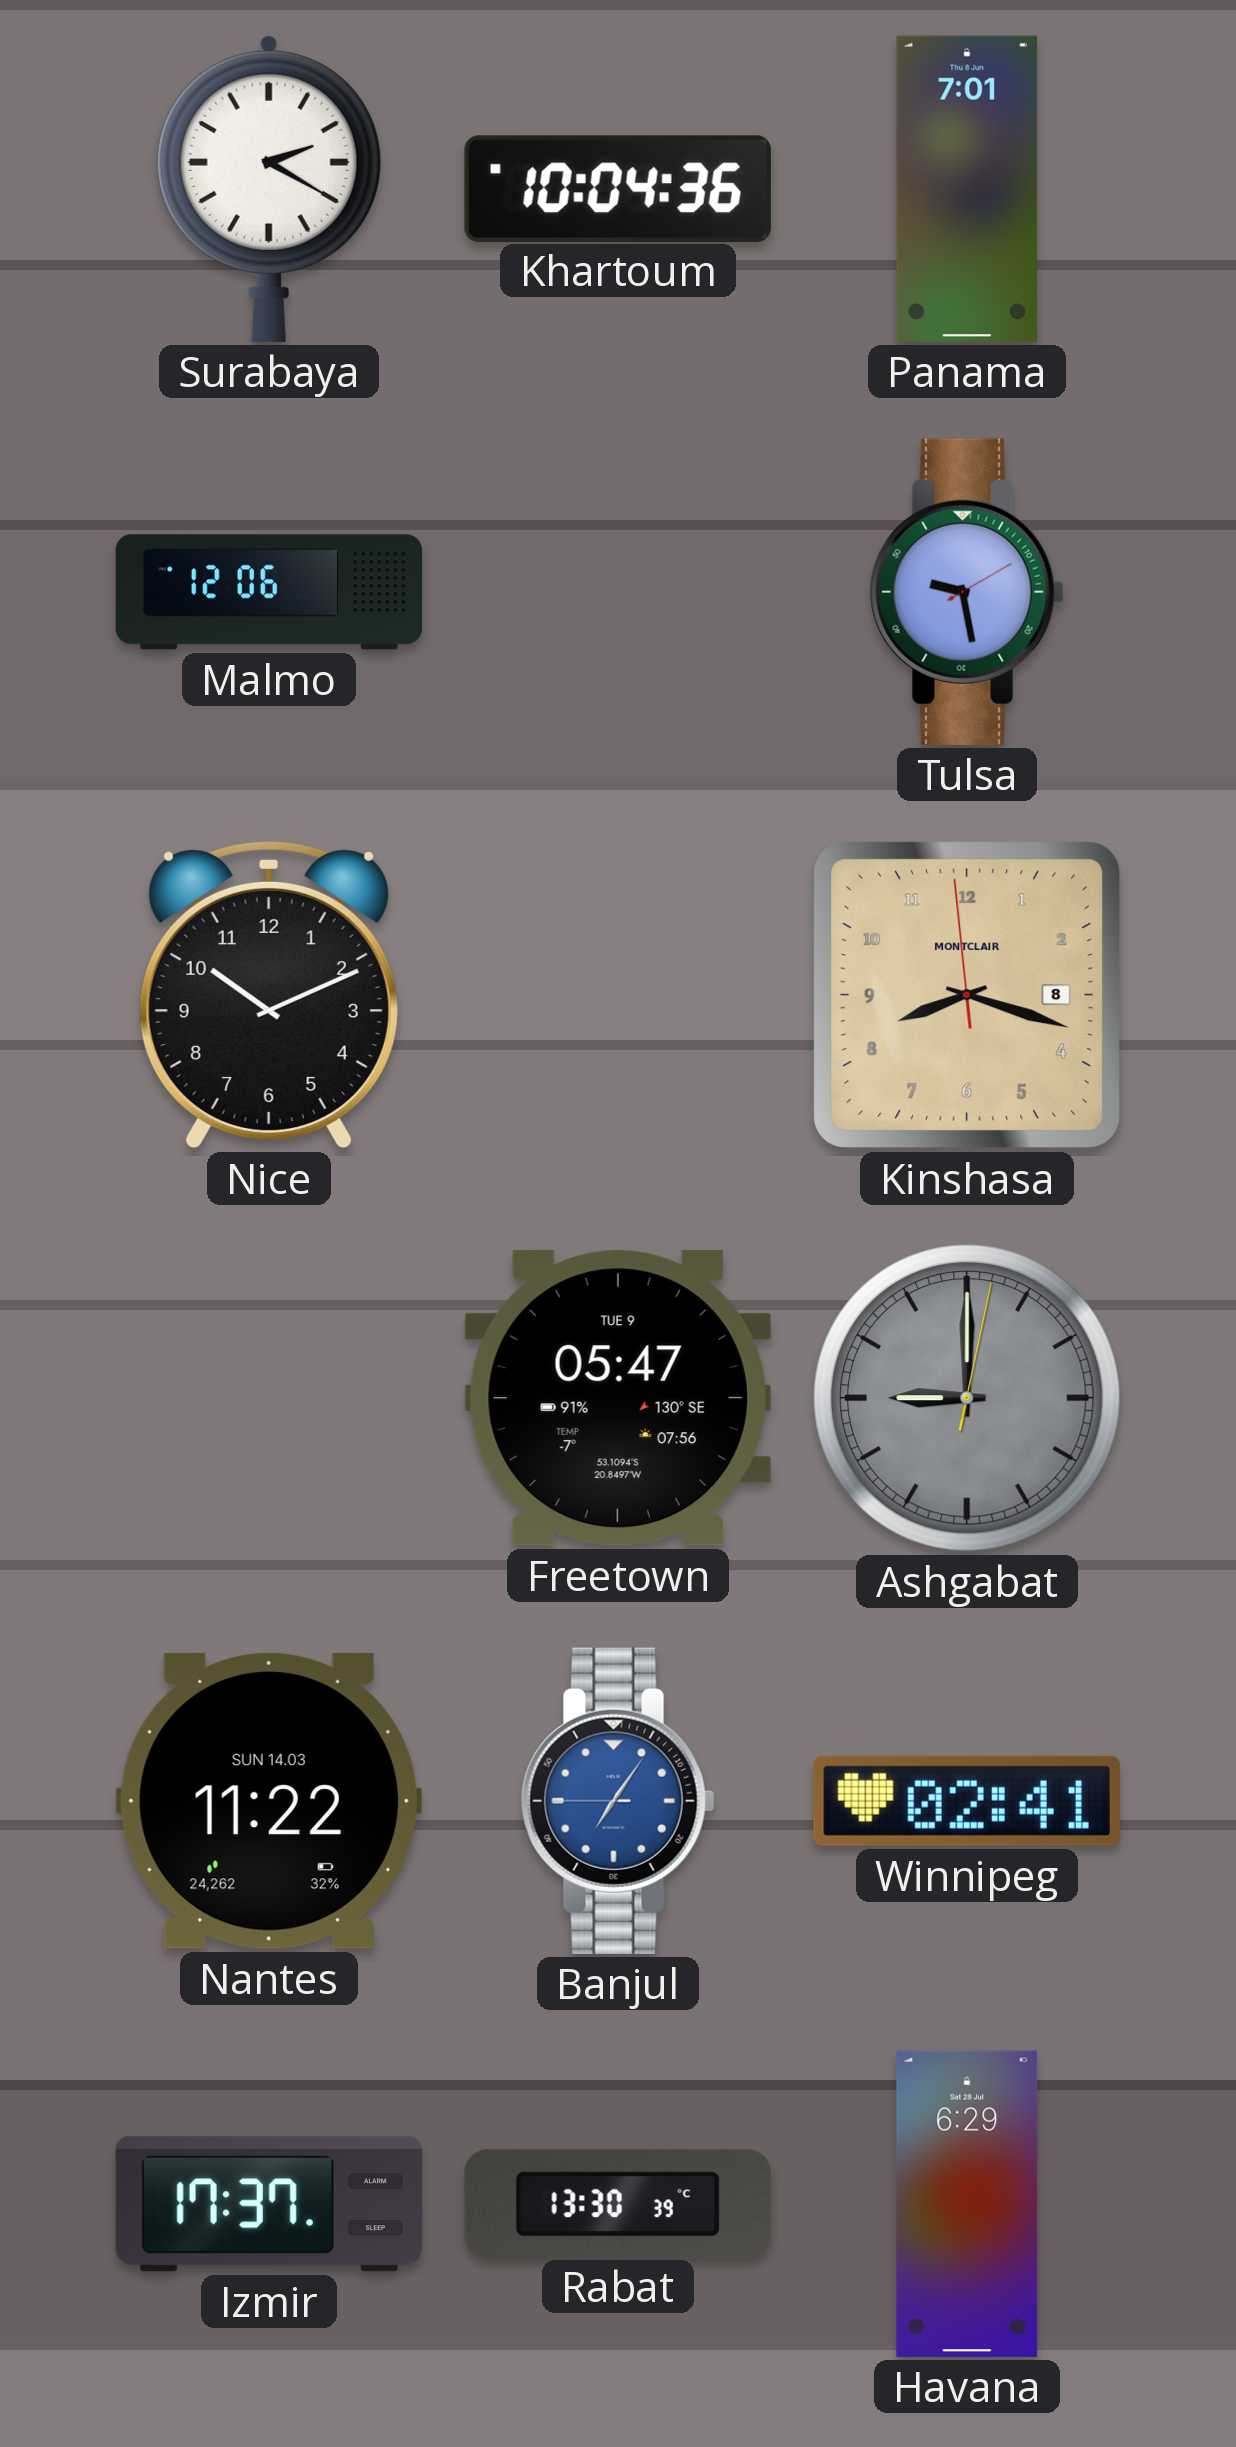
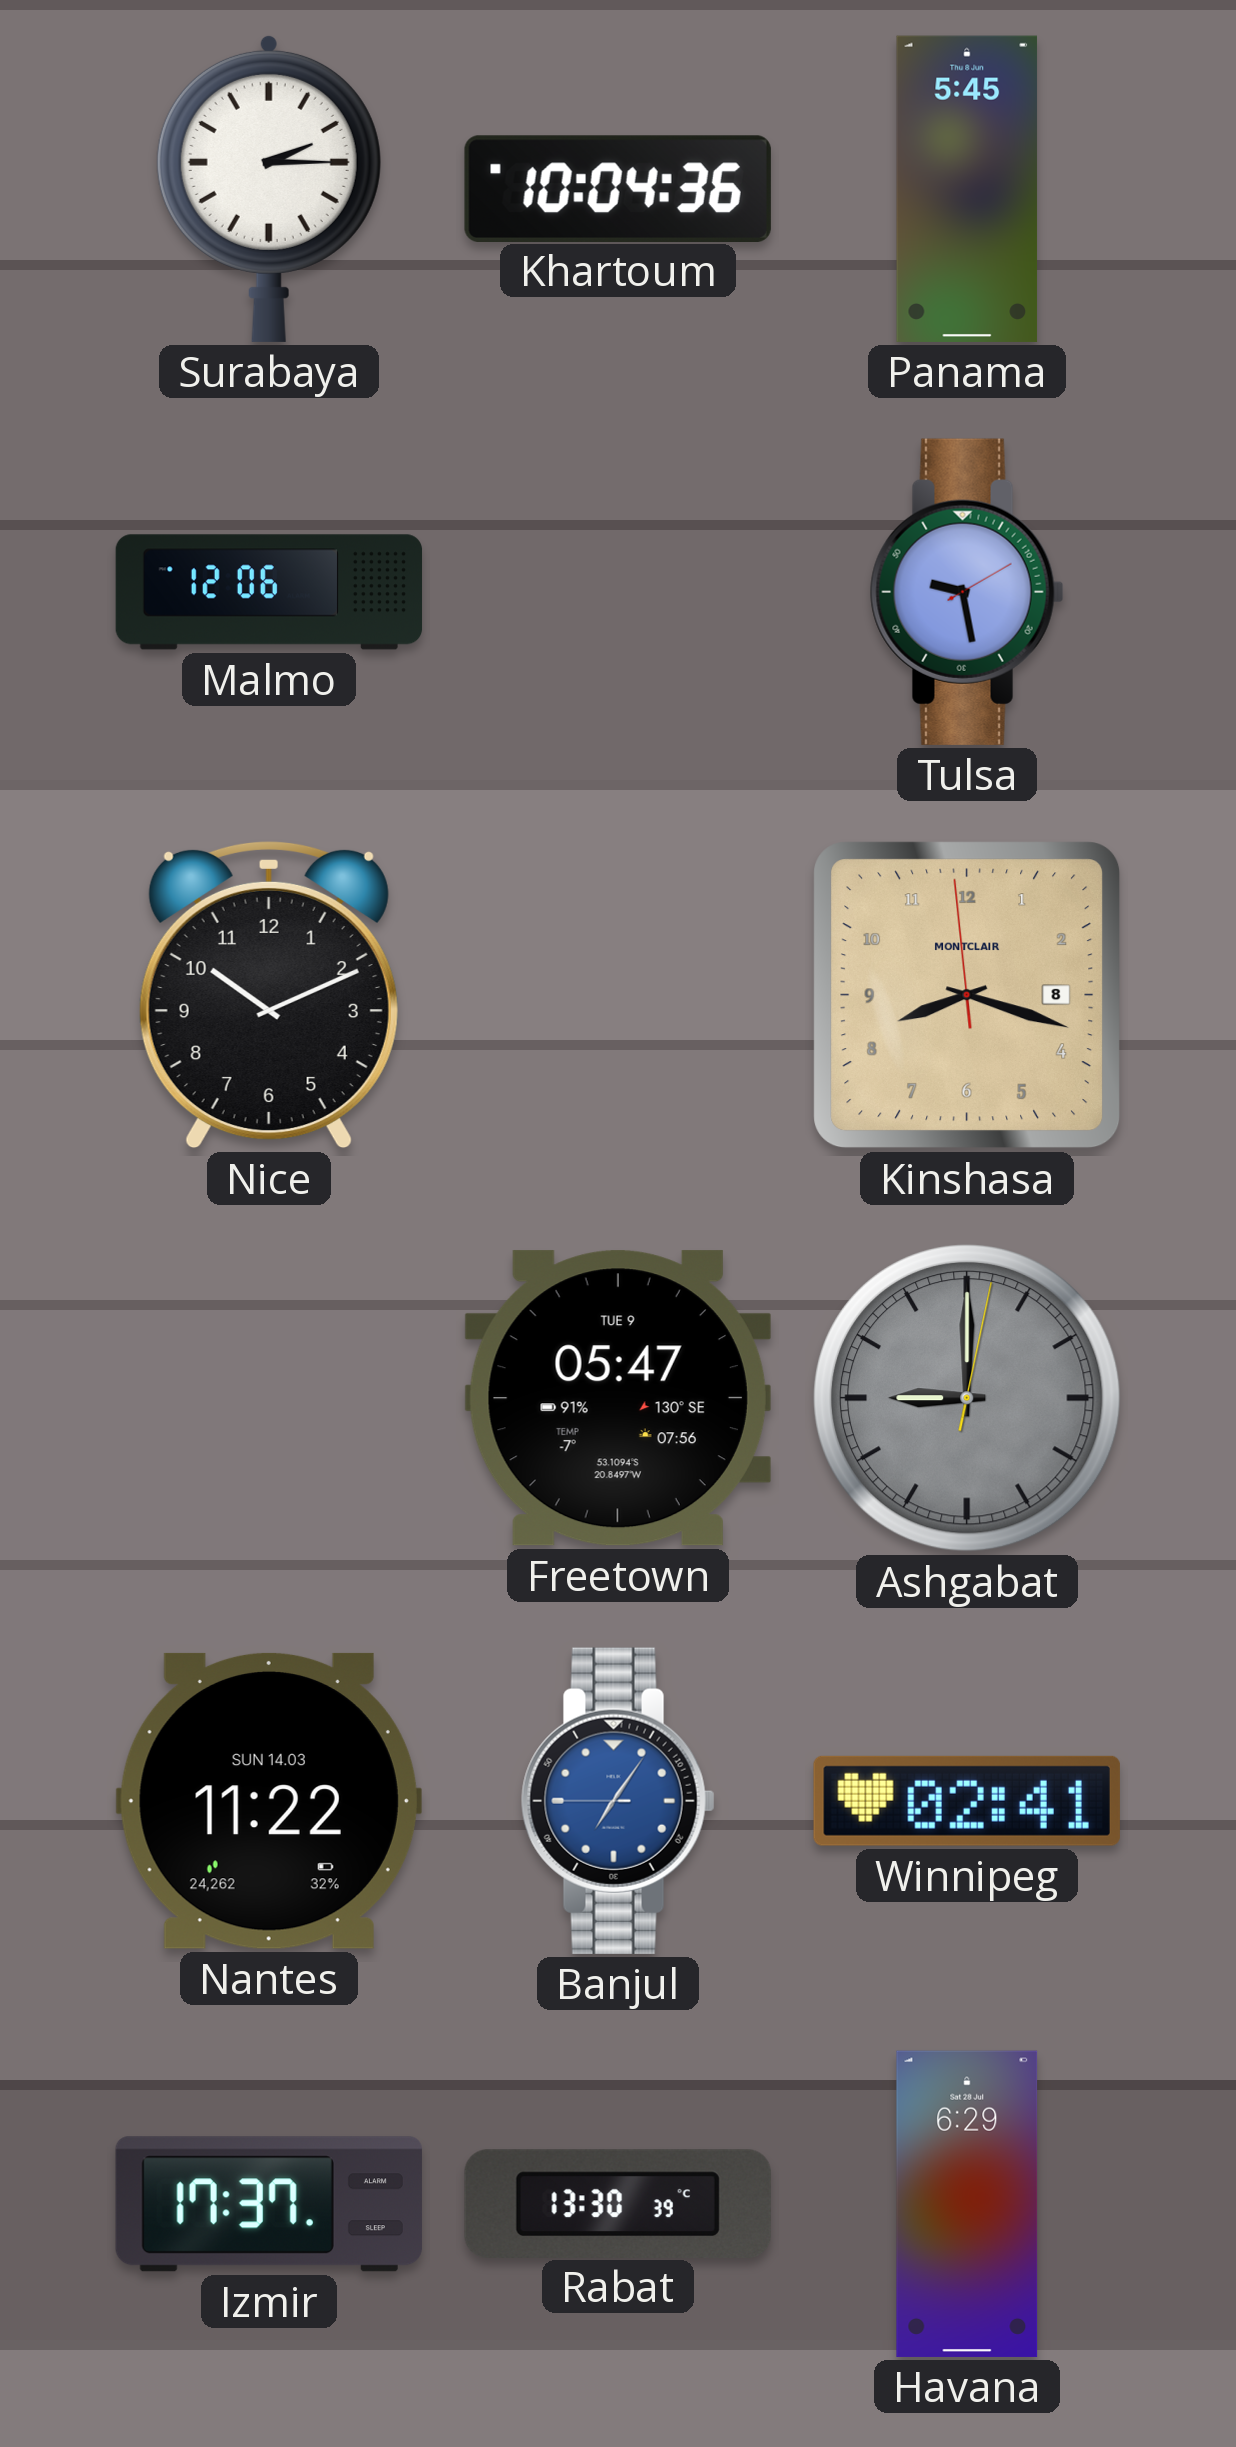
Surabaya: 2:20 -> 2:15
Panama: 7:01 -> 5:45
